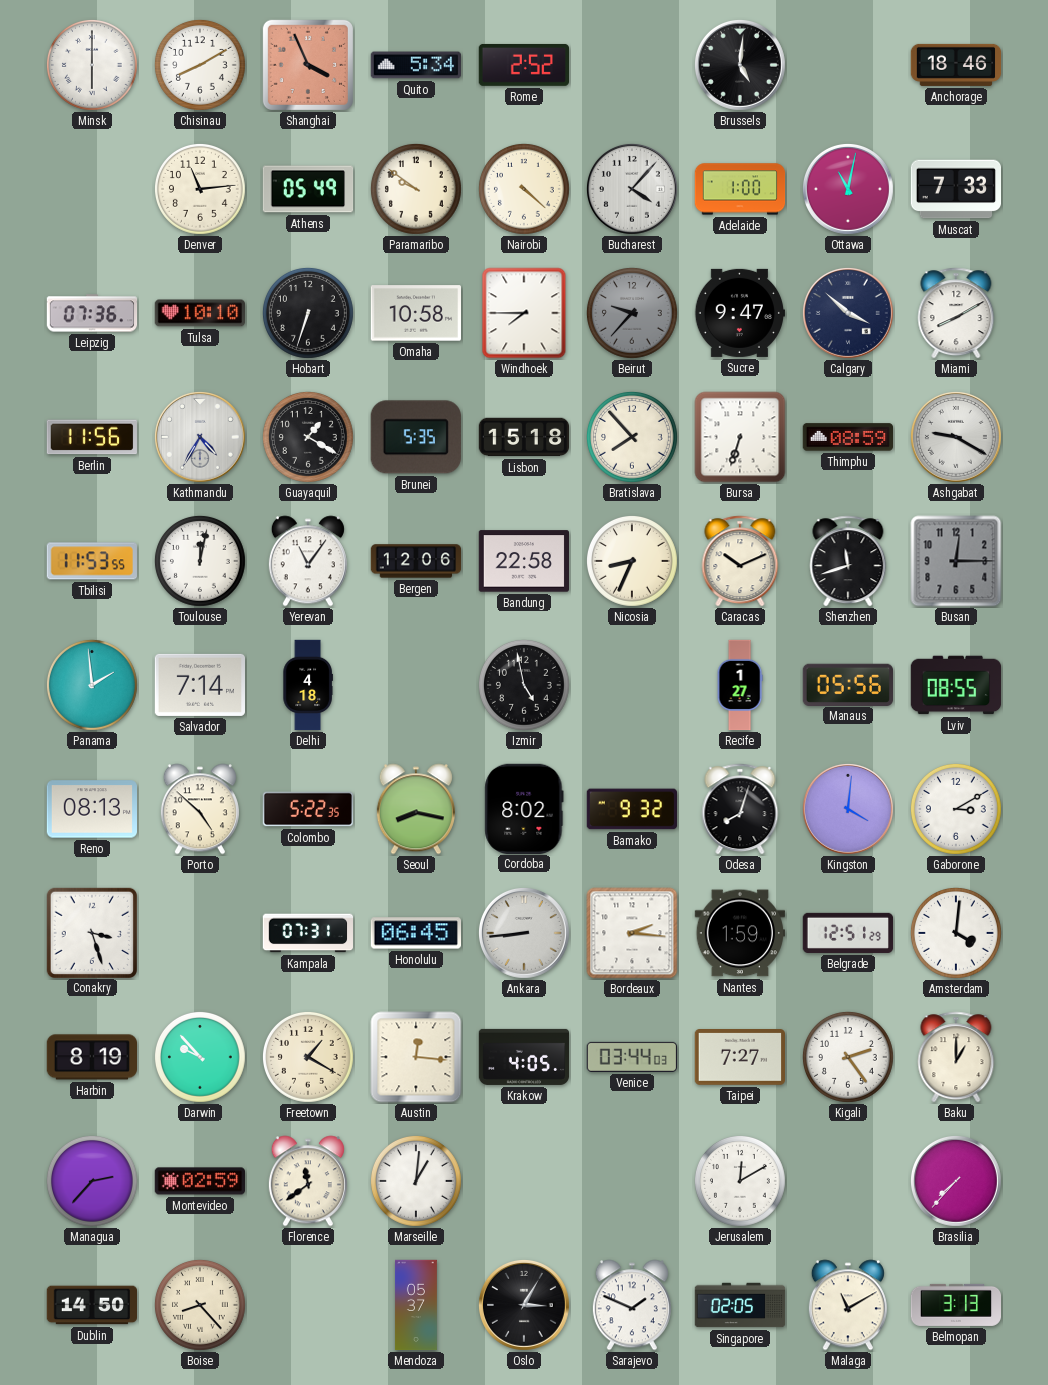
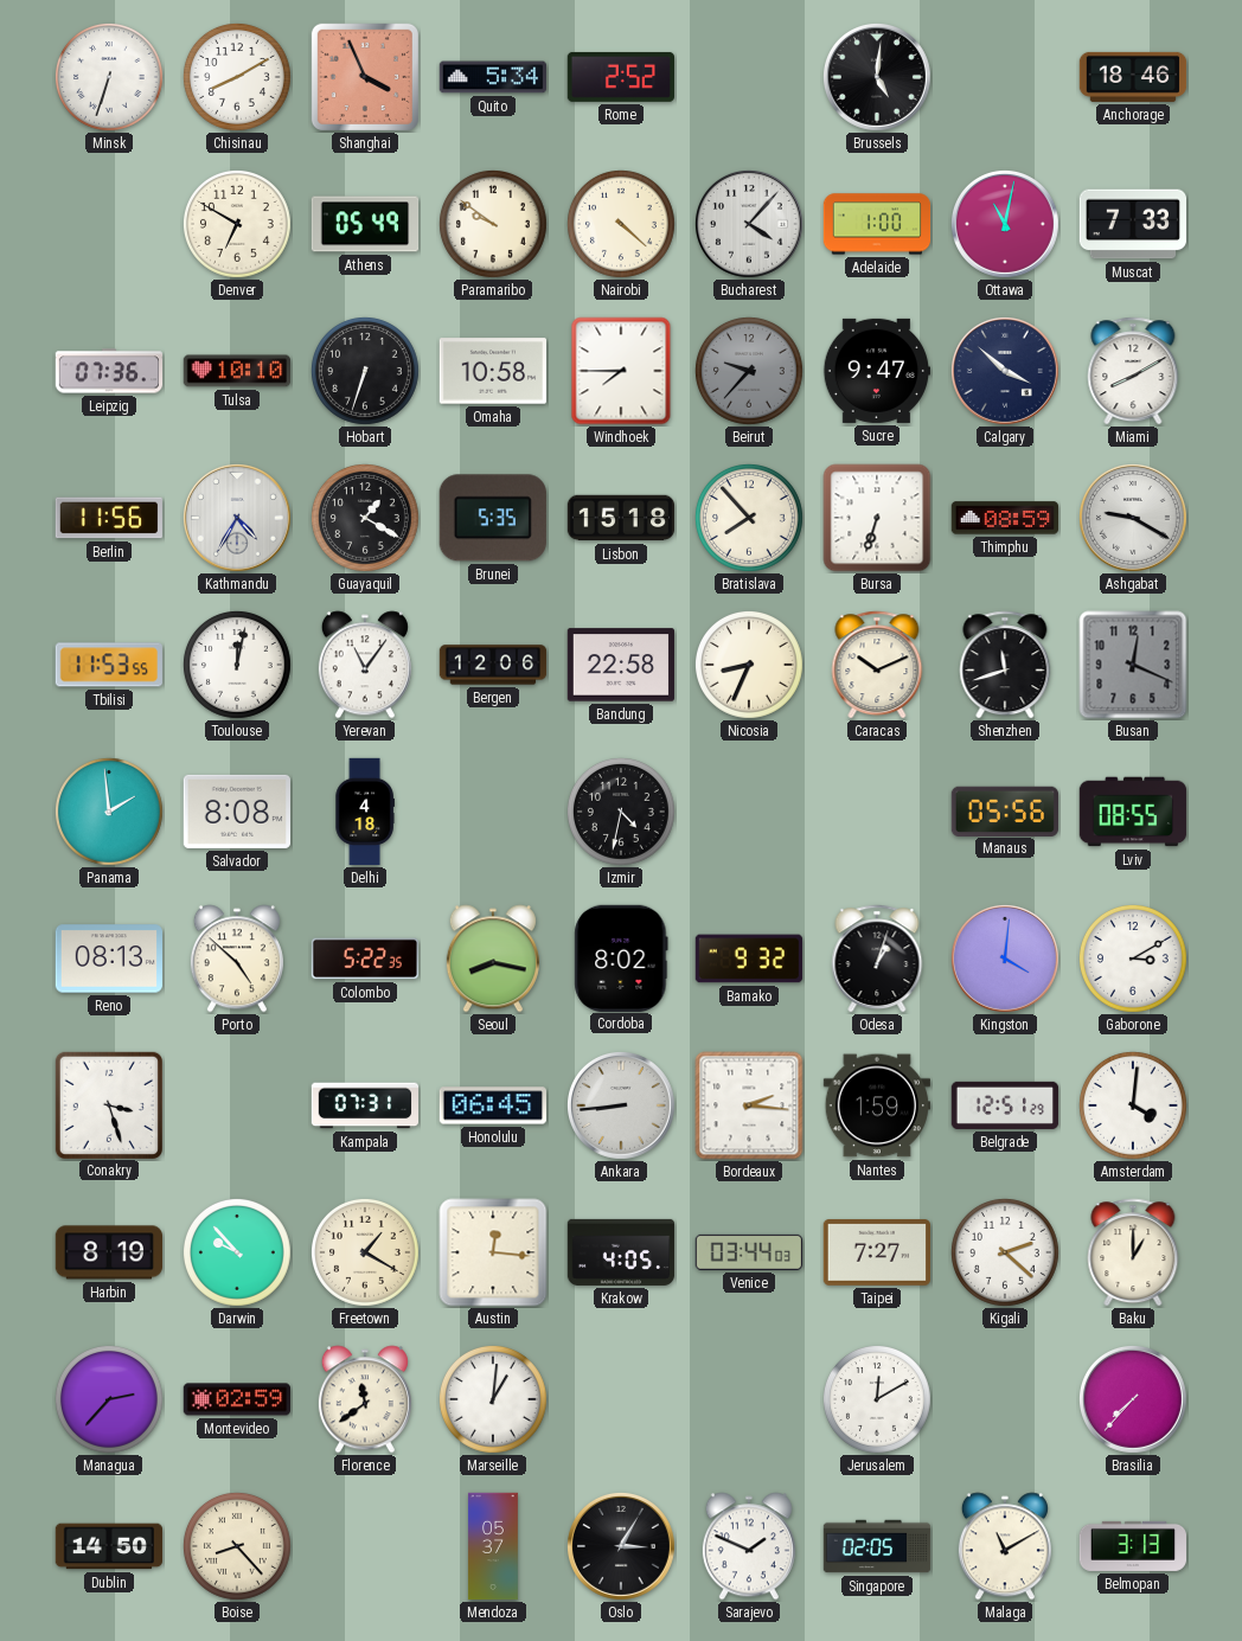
Minsk: 6:00 -> 6:33
Denver: 11:14 -> 6:50
Busan: 12:15 -> 12:19
Salvador: 7:14 -> 8:08
Izmir: 4:58 -> 4:32
Recife: 1:27 -> none
Odesa: 8:03 -> 1:03
Kigali: 2:24 -> 2:22
